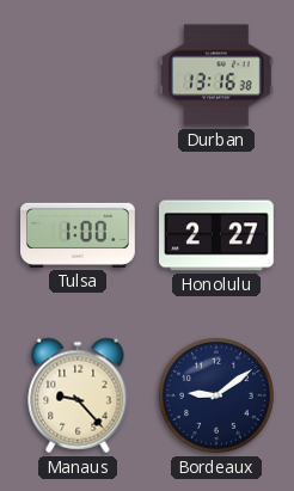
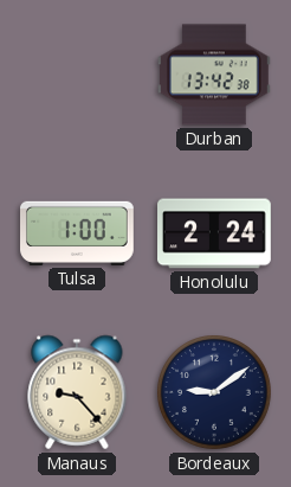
Durban: 13:16 -> 13:42
Honolulu: 2:27 -> 2:24
